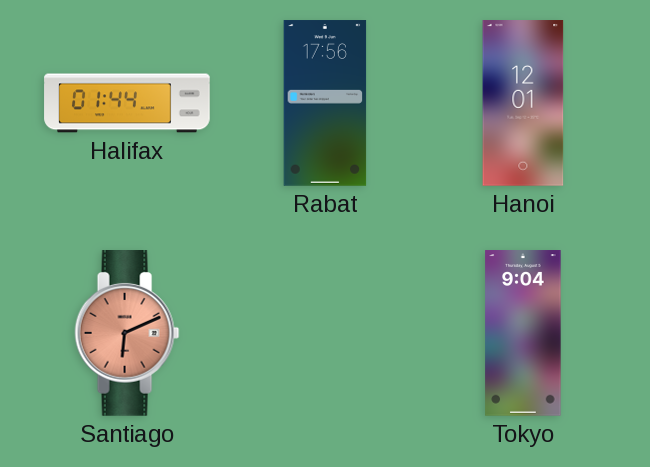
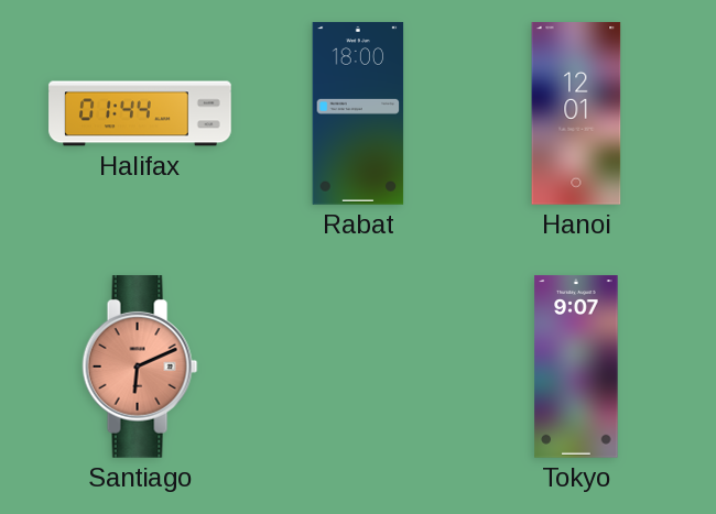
Rabat: 17:56 -> 18:00
Tokyo: 9:04 -> 9:07
